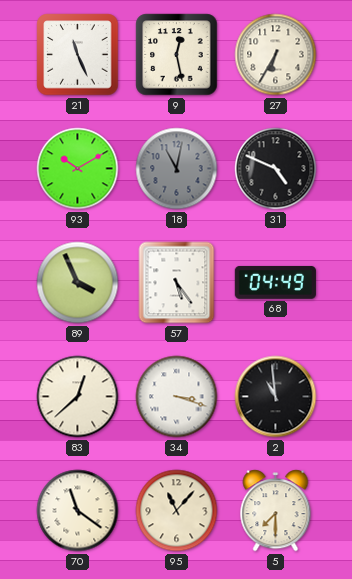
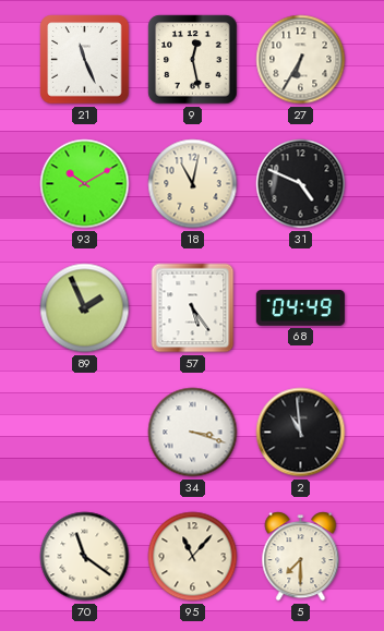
18 dial: grey -> cream
89: 3:56 -> 1:56
83: 12:38 -> none
